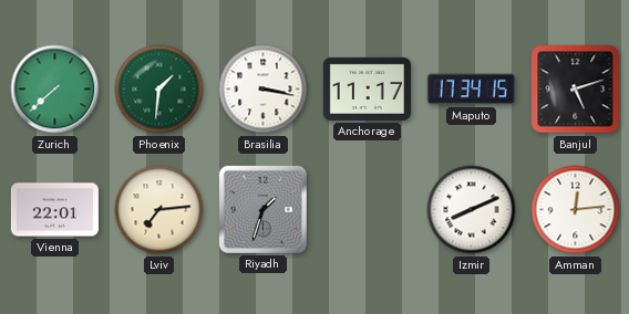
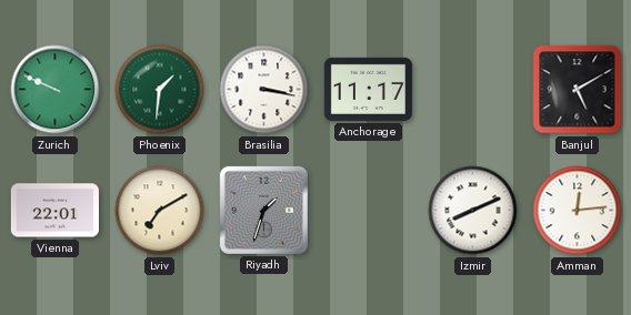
Zurich: 7:38 -> 9:49
Maputo: 17:34 -> none
Banjul: 5:12 -> 5:10
Lviv: 7:14 -> 7:10
